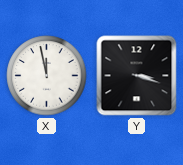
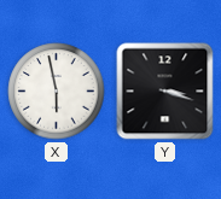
X: 11:58 -> 5:58
